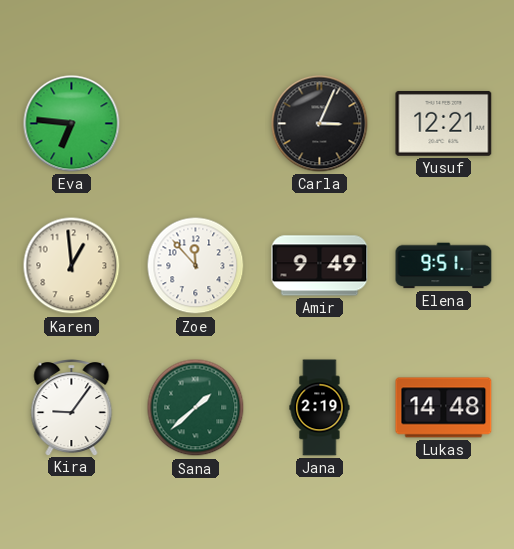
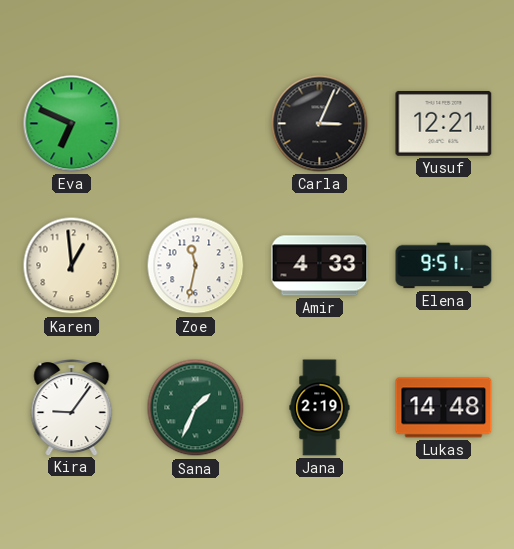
Eva: 6:46 -> 6:49
Zoe: 11:53 -> 11:32
Amir: 9:49 -> 4:33
Sana: 1:38 -> 1:34
